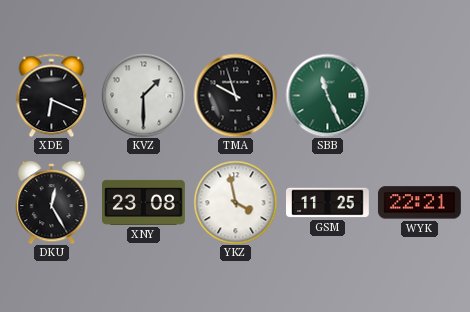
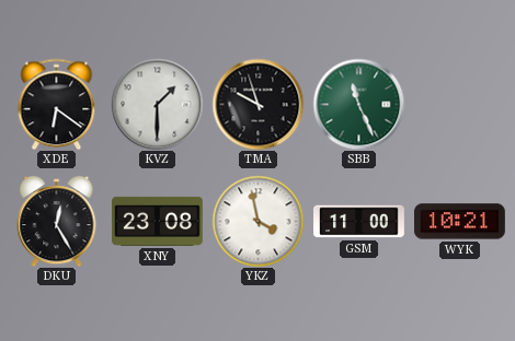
XDE: 6:19 -> 6:21
GSM: 11:25 -> 11:00
WYK: 22:21 -> 10:21
